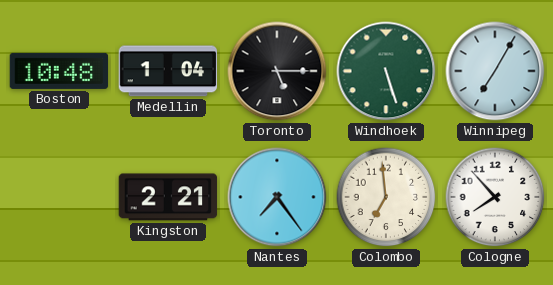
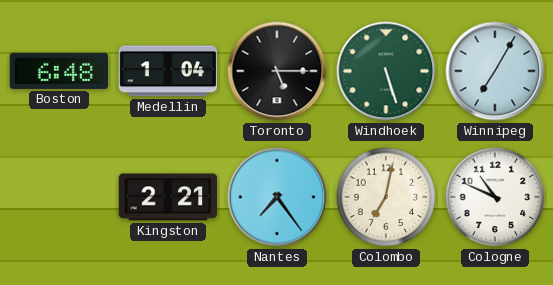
Boston: 10:48 -> 6:48
Colombo: 6:59 -> 7:02
Cologne: 7:53 -> 10:49
